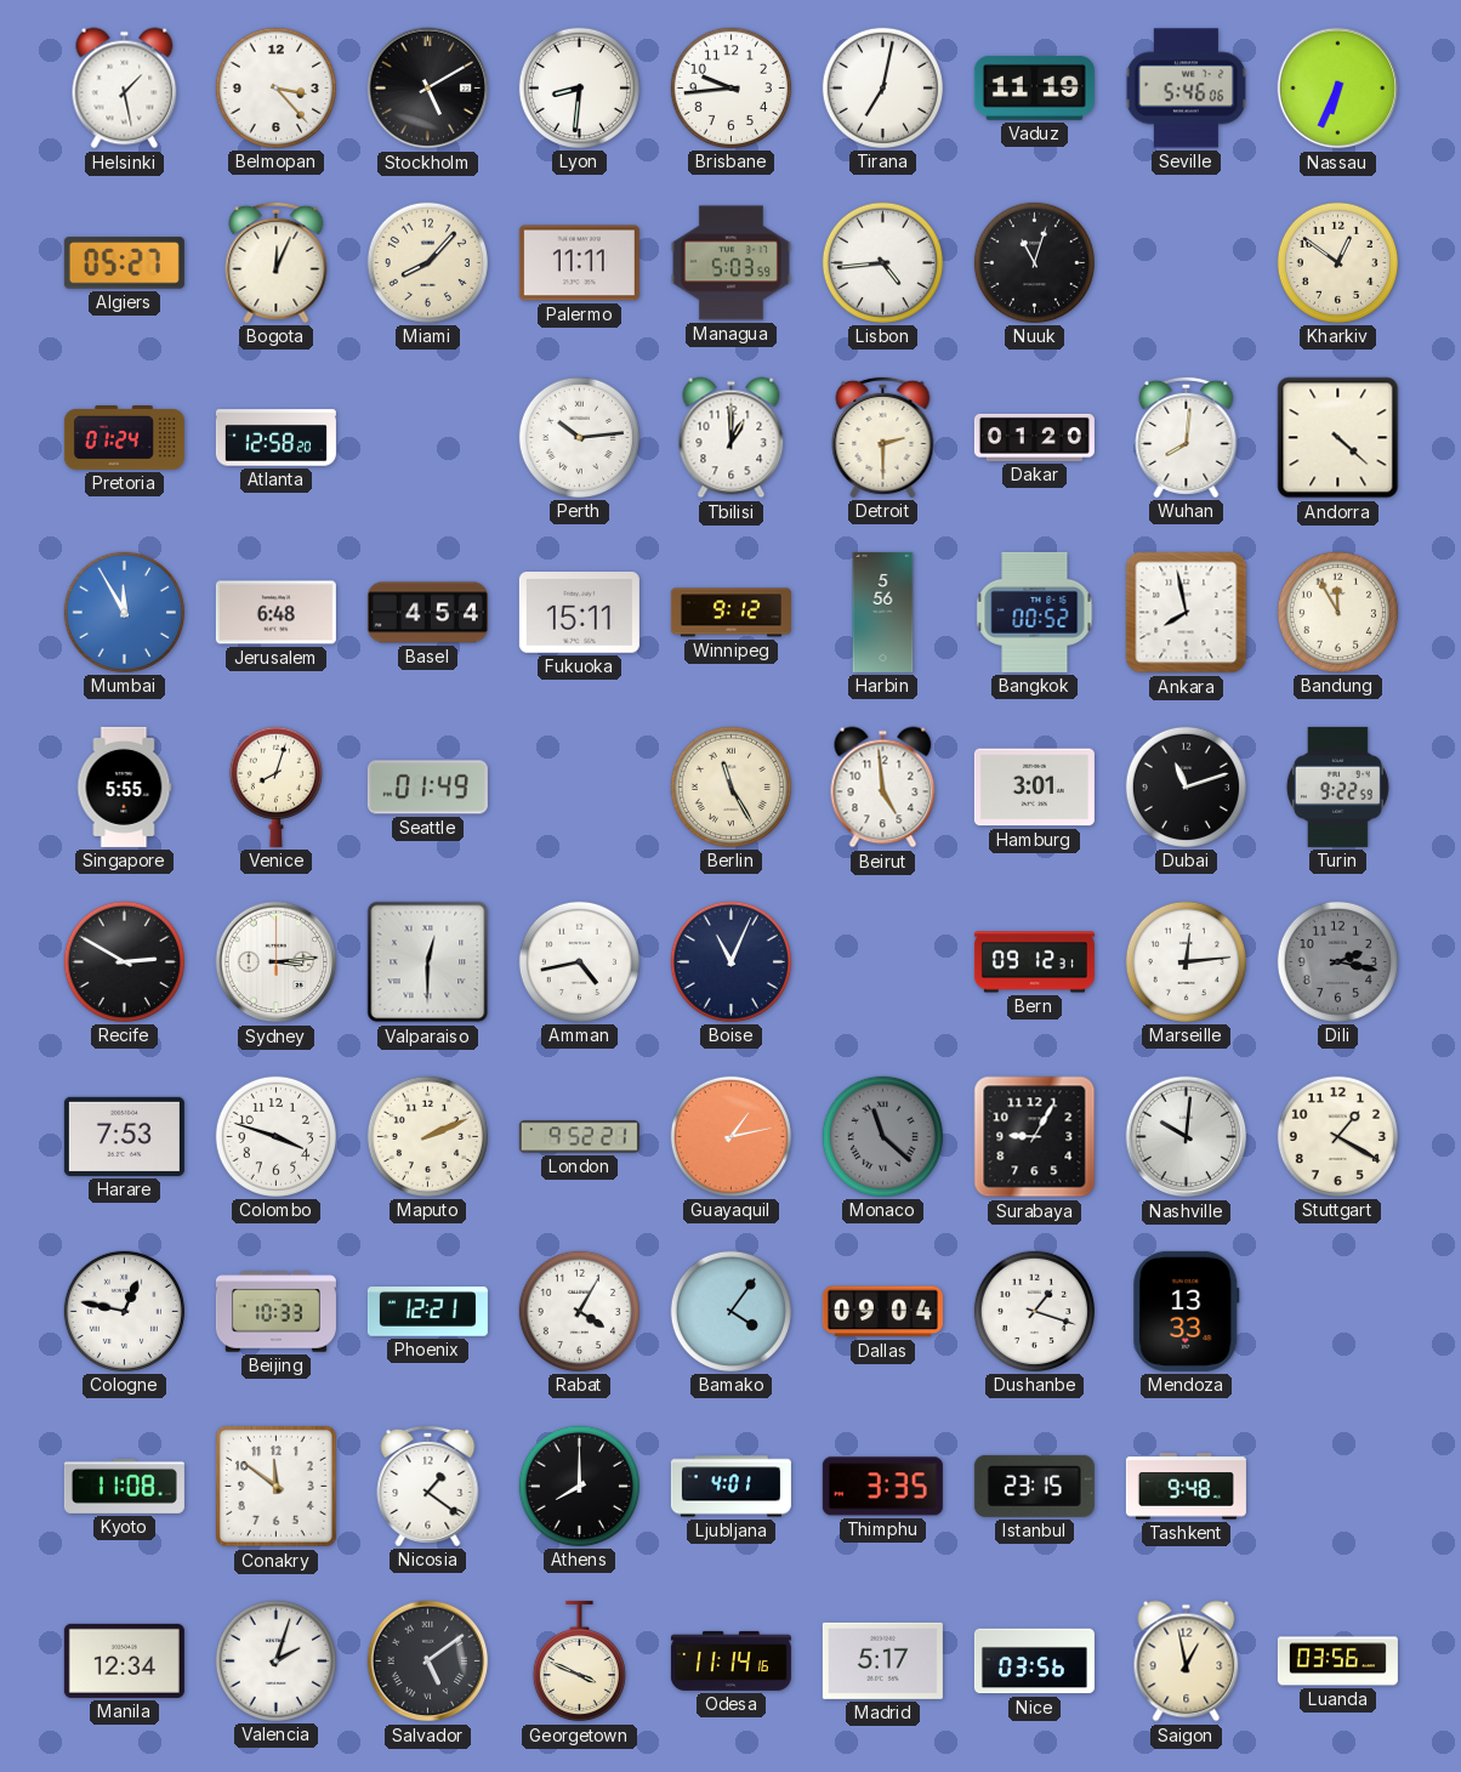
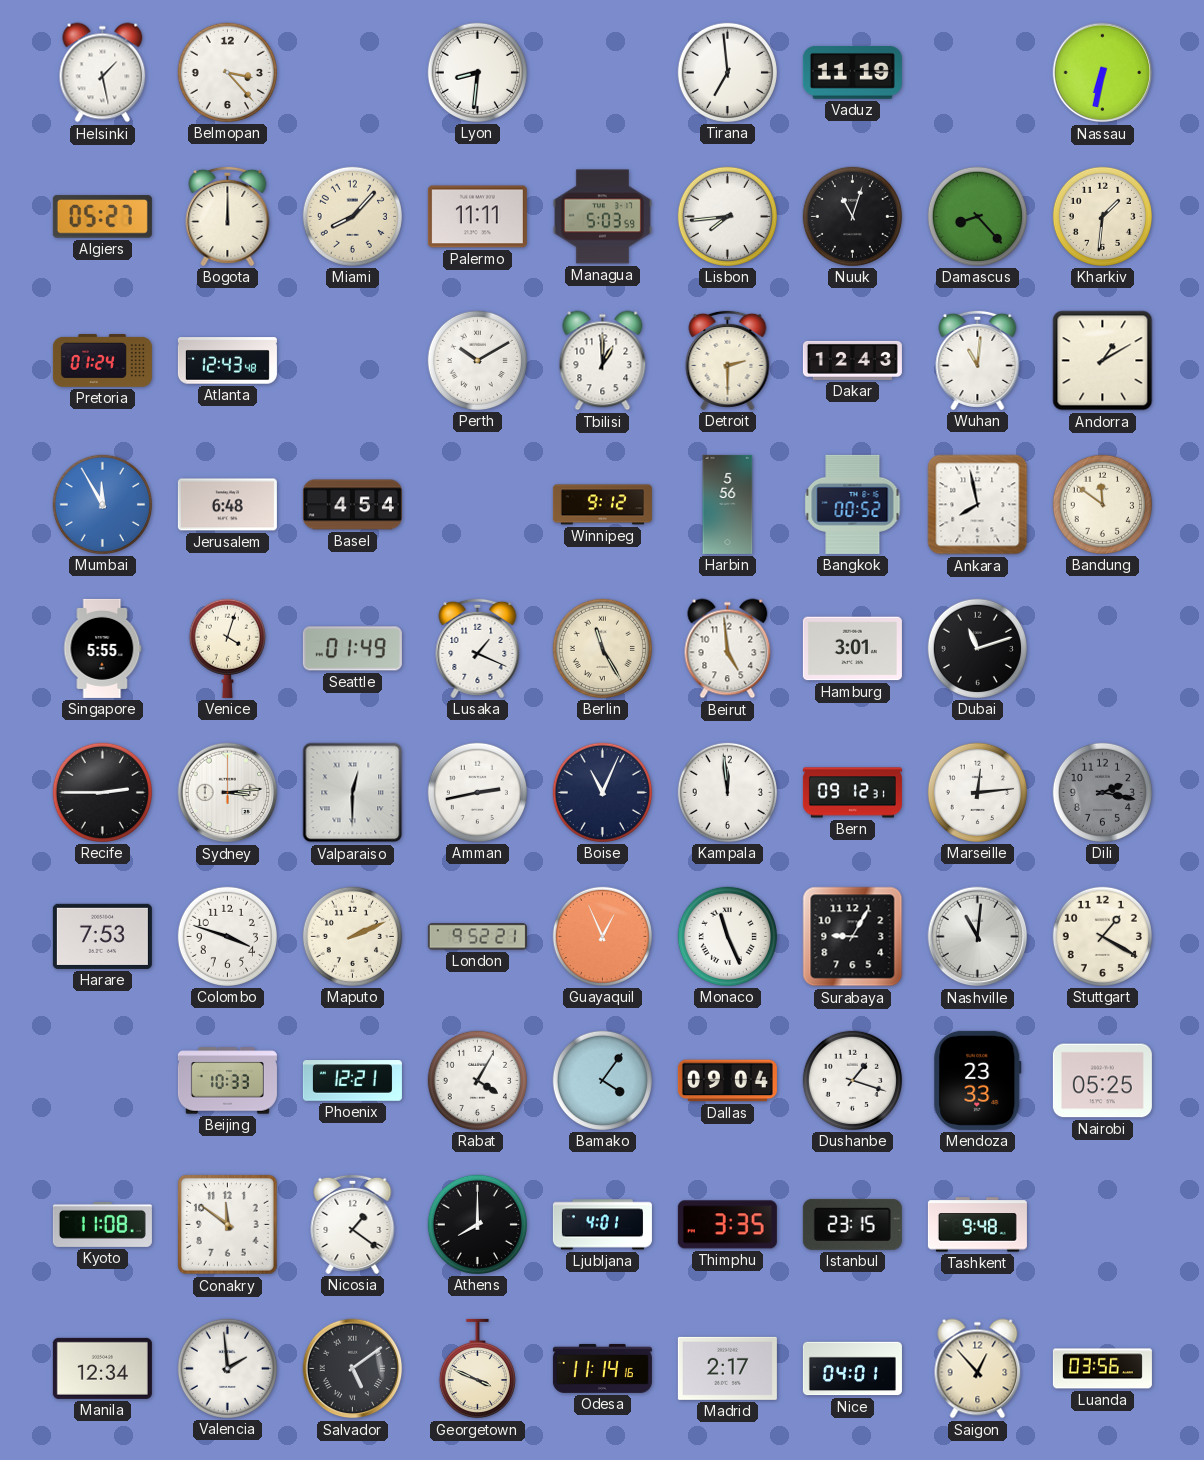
Stockholm: 5:10 -> none
Brisbane: 9:44 -> none
Tirana: 7:02 -> 6:59
Seville: 5:46 -> none
Nassau: 6:34 -> 6:32
Bogota: 12:04 -> 12:00
Lisbon: 4:44 -> 7:44
Damascus: none -> 8:23
Kharkiv: 12:51 -> 1:31
Atlanta: 12:58 -> 12:43
Perth: 10:14 -> 10:10
Dakar: 01:20 -> 12:43
Wuhan: 8:01 -> 11:01
Andorra: 4:22 -> 1:10
Fukuoka: 15:11 -> none
Bandung: 11:55 -> 11:51
Venice: 8:03 -> 4:03
Lusaka: none -> 1:19
Turin: 9:22 -> none
Recife: 2:50 -> 2:45
Amman: 4:43 -> 2:43
Kampala: none -> 11:59
Guayaquil: 1:13 -> 12:56
Monaco: 11:22 -> 11:26
Monaco dial: grey -> white
Nashville: 10:01 -> 11:01
Cologne: 12:47 -> none
Mendoza: 13:33 -> 23:33
Nairobi: none -> 05:25
Valencia: 2:03 -> 1:59
Madrid: 5:17 -> 2:17
Nice: 03:56 -> 04:01
Saigon: 12:58 -> 12:53
